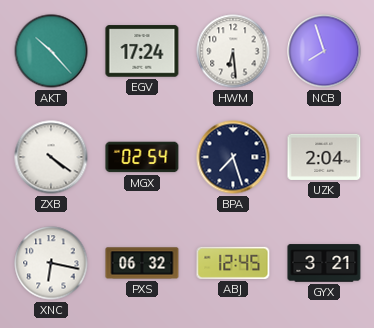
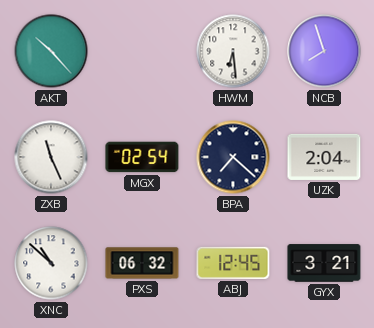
EGV: 17:24 -> none
ZXB: 4:21 -> 11:26
BPA: 7:27 -> 7:22
XNC: 6:17 -> 10:52
